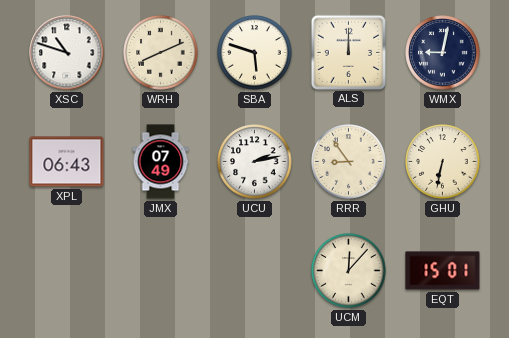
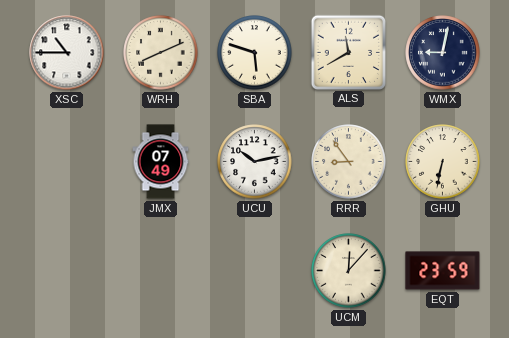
XSC: 10:48 -> 10:45
ALS: 12:00 -> 11:40
XPL: 06:43 -> none
UCU: 2:13 -> 10:13
EQT: 15:01 -> 23:59
